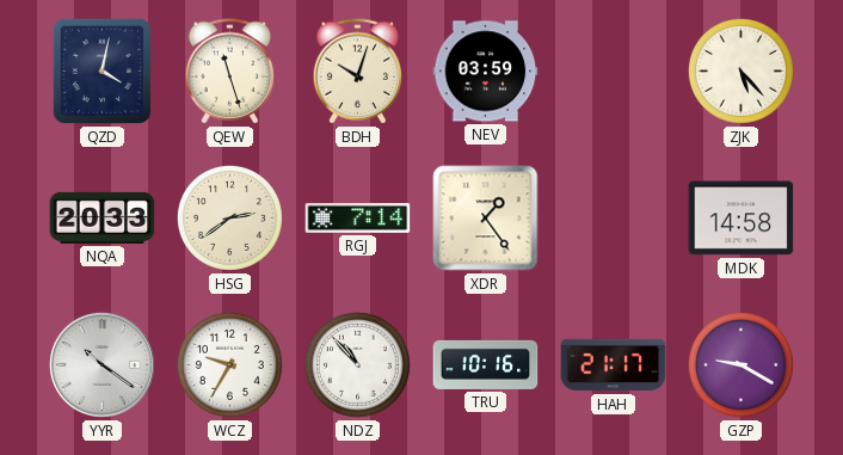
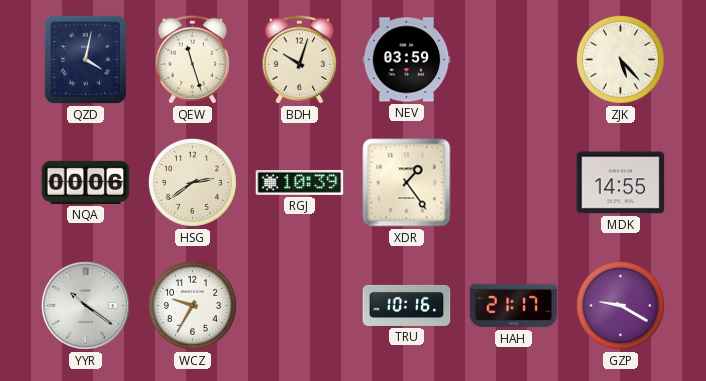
NQA: 20:33 -> 00:06
RGJ: 7:14 -> 10:39
MDK: 14:58 -> 14:55
NDZ: 10:53 -> none
